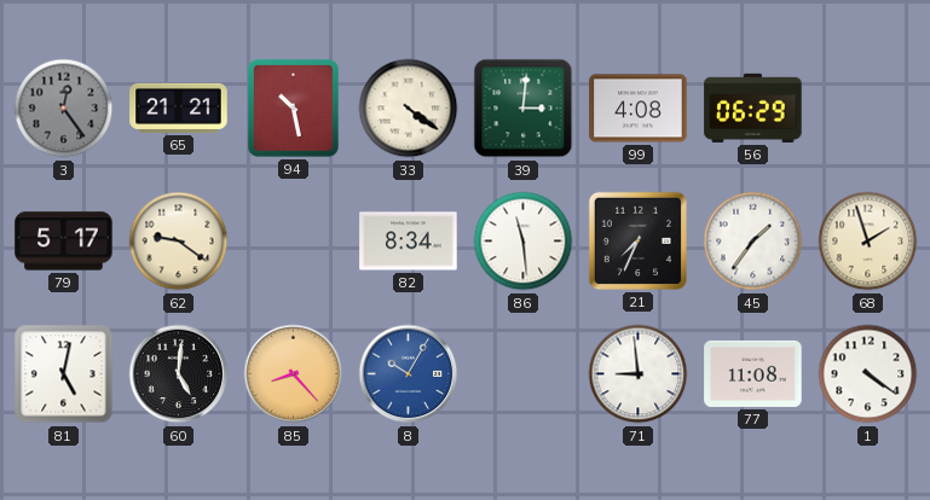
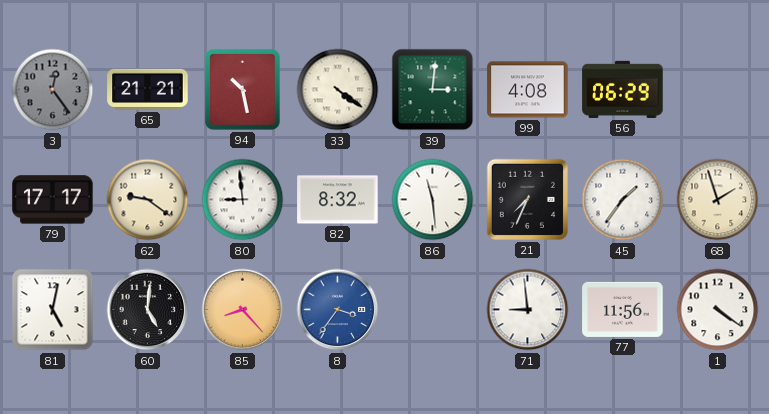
79: 5:17 -> 17:17
80: none -> 8:59
82: 8:34 -> 8:32
8: 10:05 -> 3:36
77: 11:08 -> 11:56
